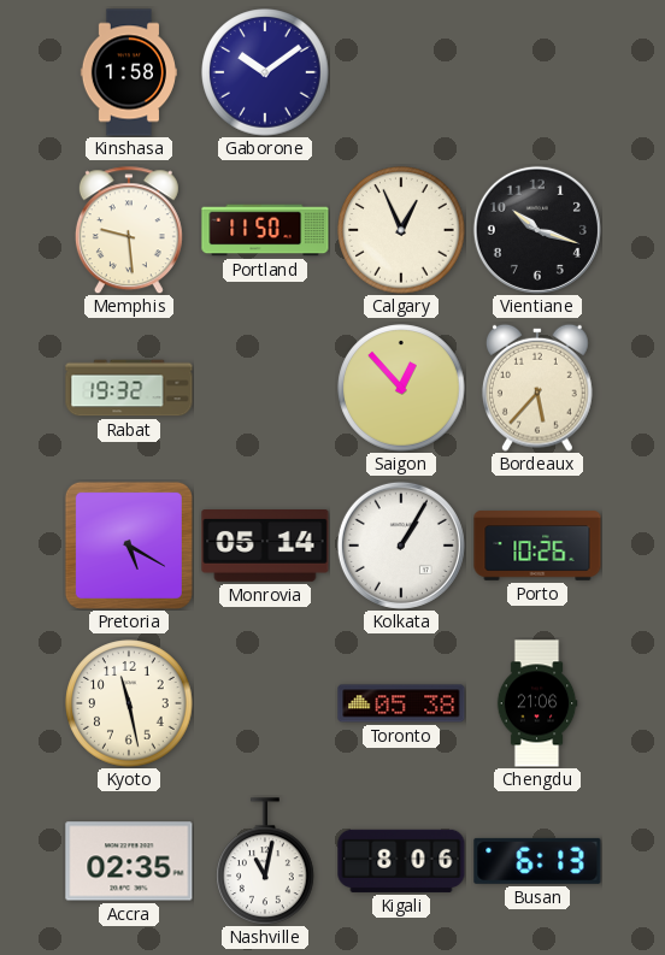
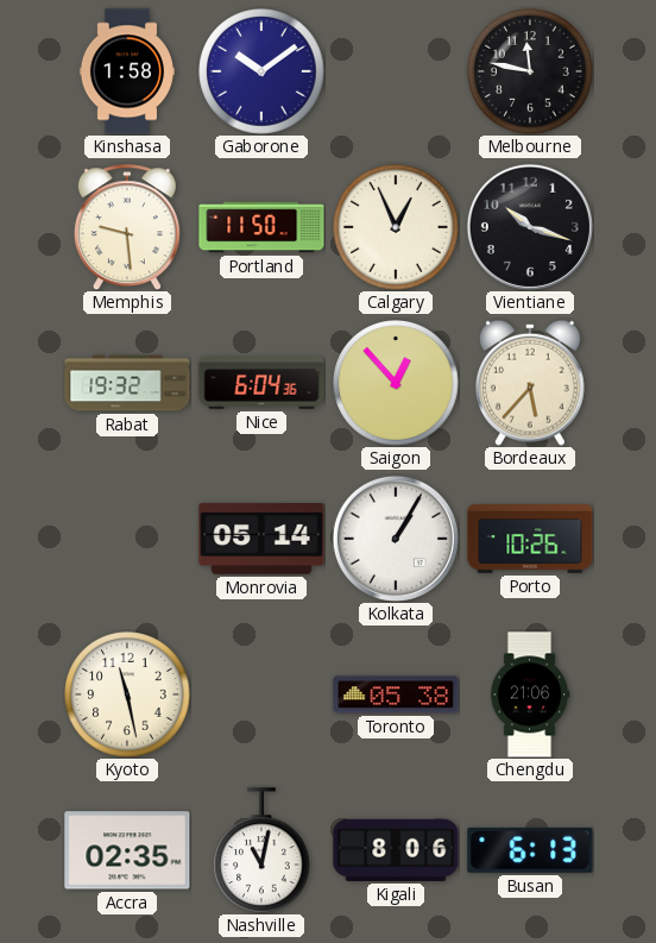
Melbourne: none -> 11:47
Nice: none -> 6:04
Pretoria: 5:20 -> none
